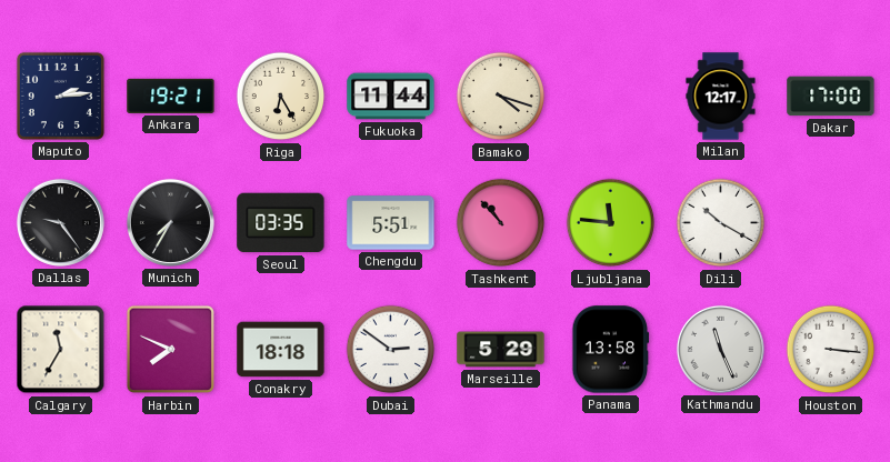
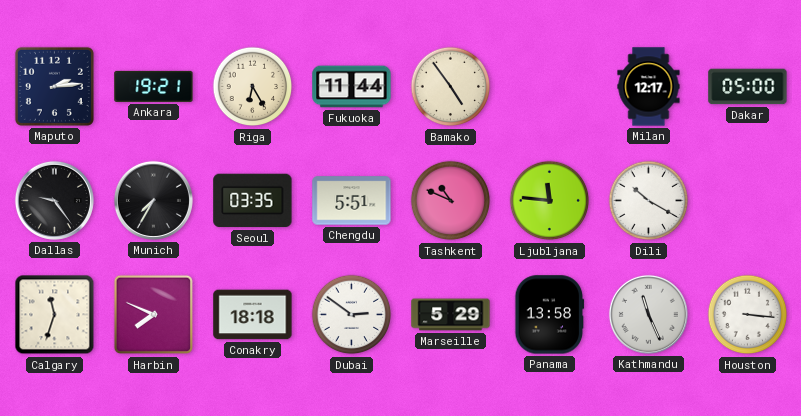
Bamako: 4:18 -> 4:54
Dakar: 17:00 -> 05:00
Tashkent: 10:53 -> 10:49
Calgary: 11:35 -> 11:33
